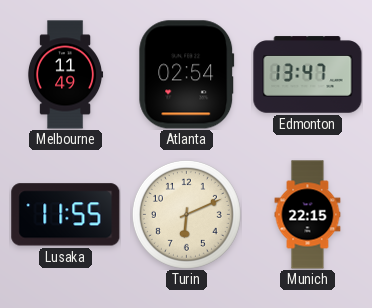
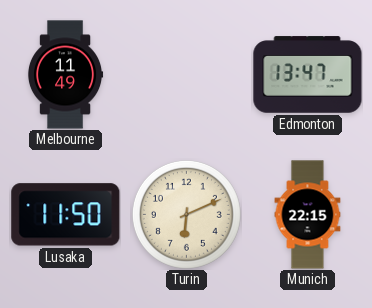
Atlanta: 02:54 -> none
Lusaka: 11:55 -> 11:50
